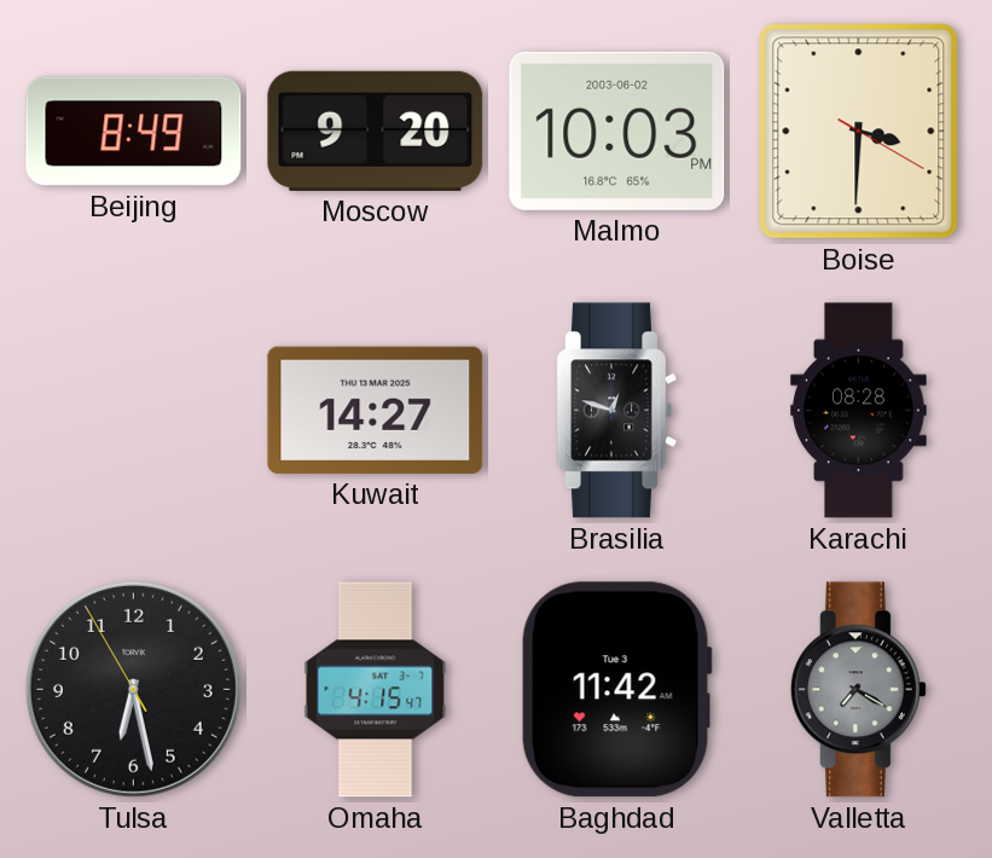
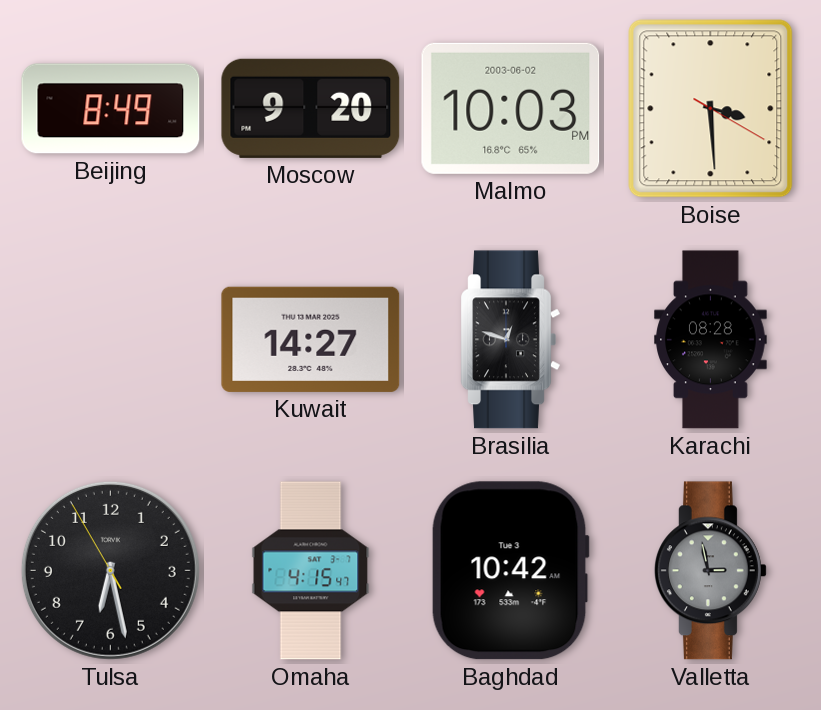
Boise: 3:30 -> 3:29
Baghdad: 11:42 -> 10:42
Valletta: 7:20 -> 2:58
